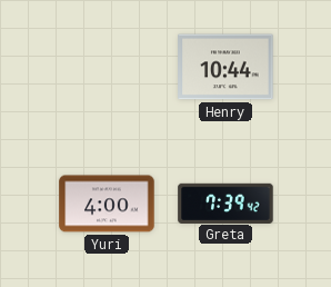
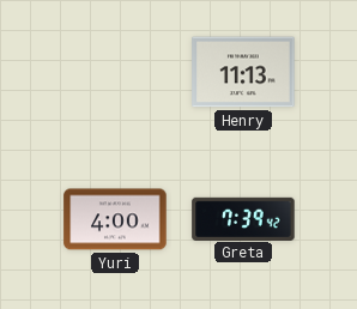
Henry: 10:44 -> 11:13
